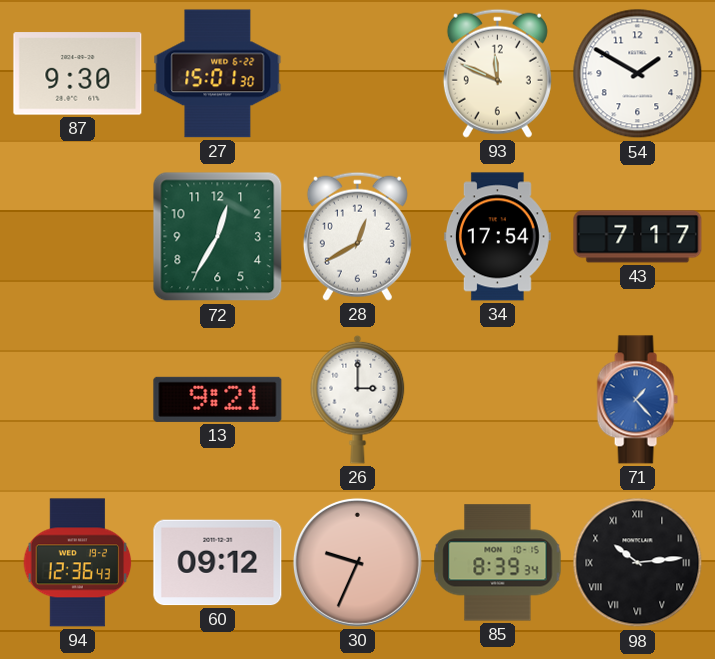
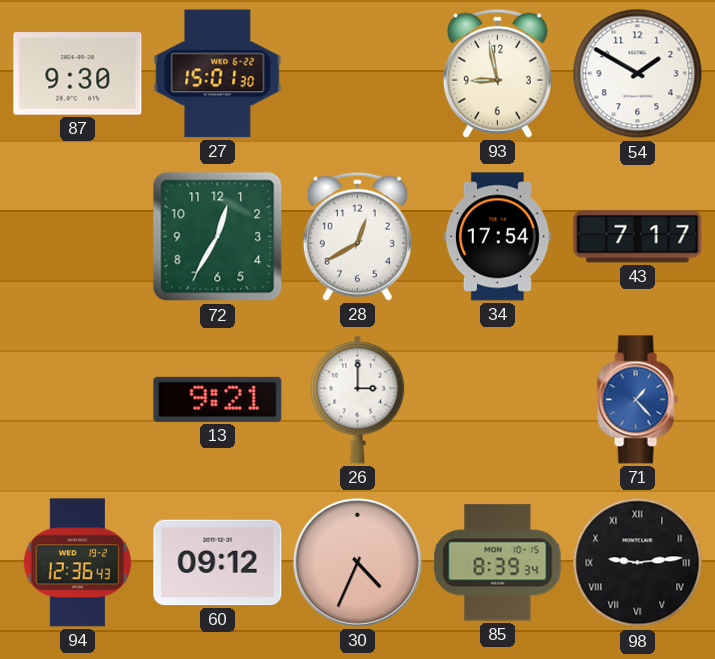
93: 11:49 -> 8:58
30: 9:34 -> 4:34
98: 10:14 -> 9:14
